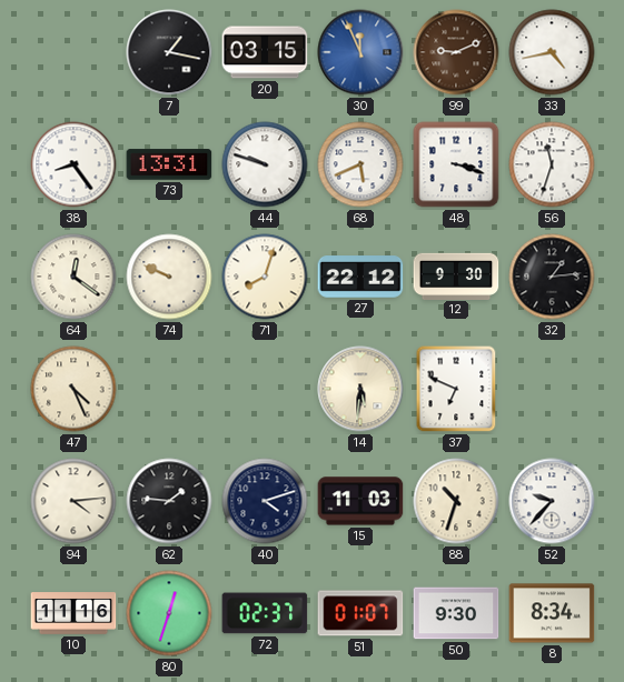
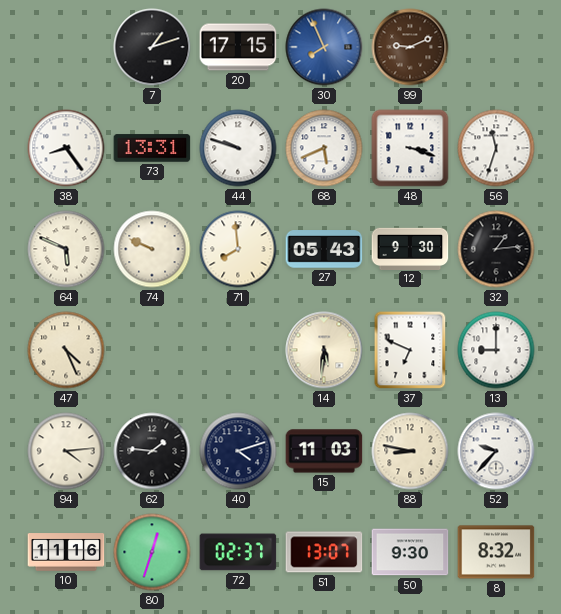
7: 1:17 -> 1:12
20: 03:15 -> 17:15
30: 11:56 -> 7:56
33: 4:43 -> none
64: 12:21 -> 5:49
71: 8:03 -> 7:59
27: 22:12 -> 05:43
13: none -> 9:00
88: 10:33 -> 8:47
51: 01:07 -> 13:07
8: 8:34 -> 8:32
